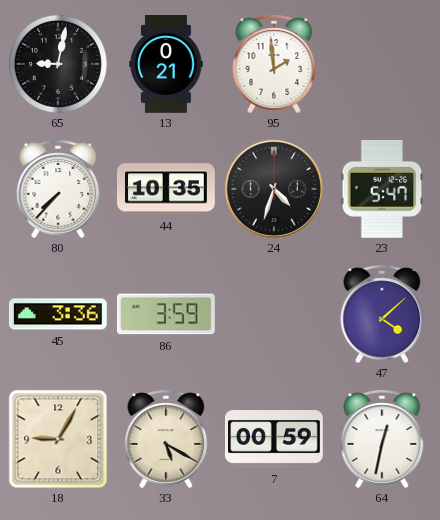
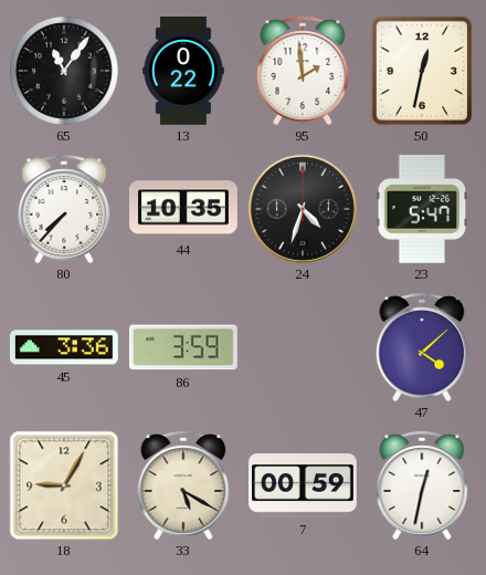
65: 9:02 -> 11:06
13: 0:21 -> 0:22
50: none -> 12:32
